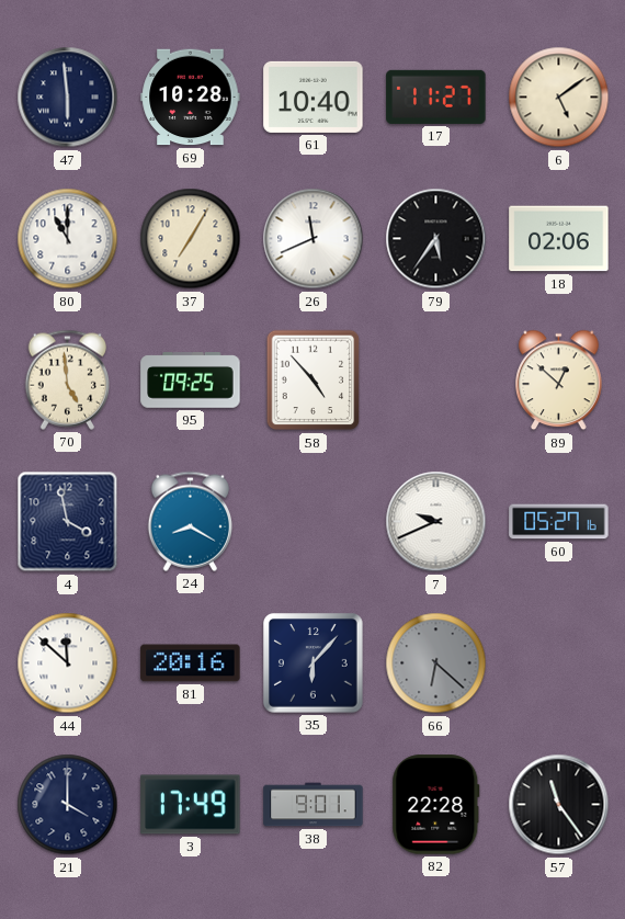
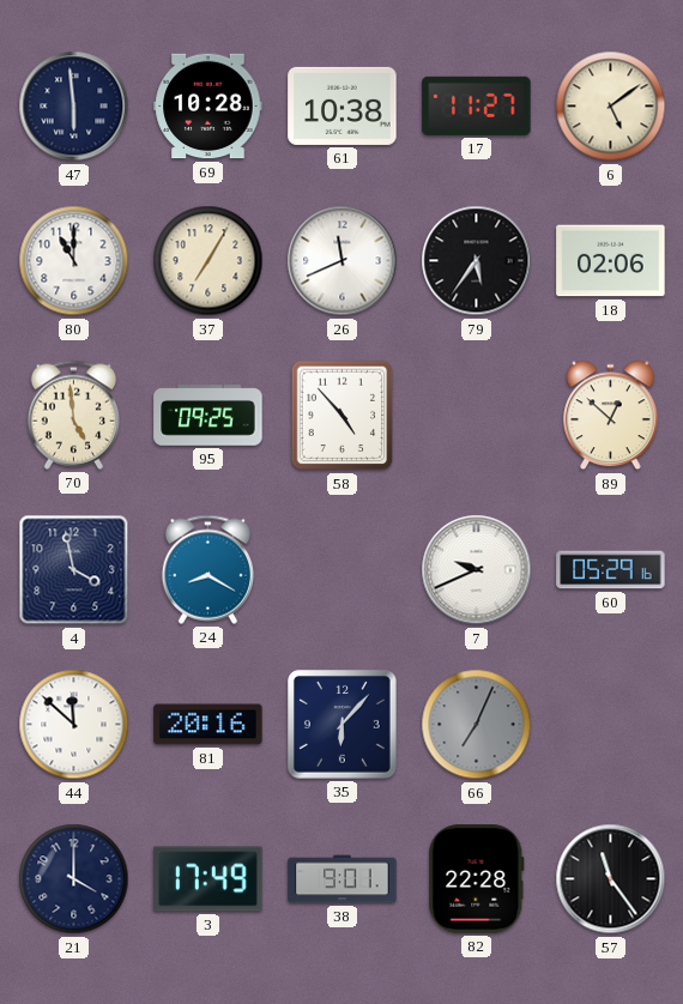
61: 10:40 -> 10:38
60: 05:27 -> 05:29
66: 6:22 -> 7:04
